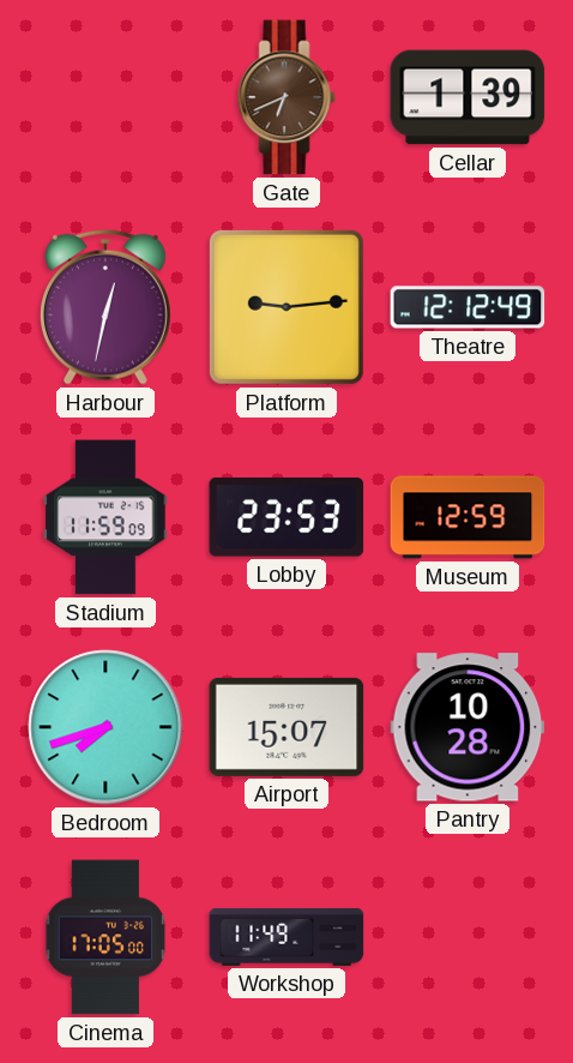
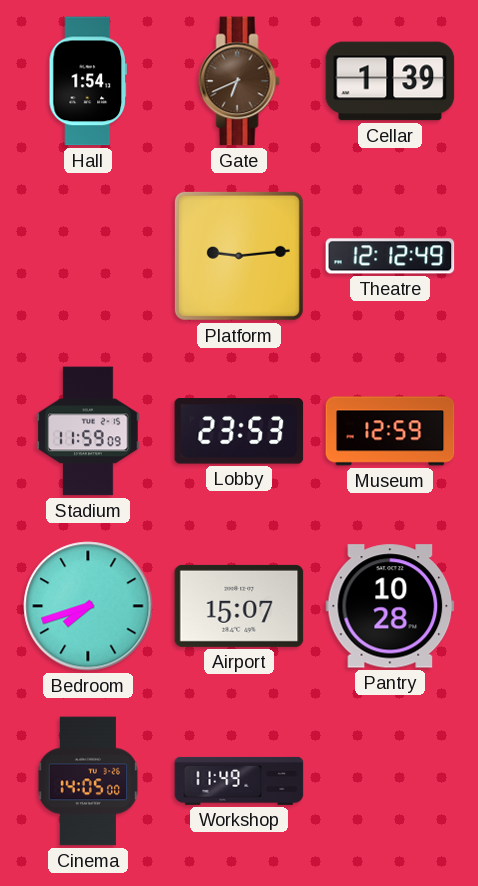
Hall: none -> 1:54
Harbour: 12:32 -> none
Cinema: 17:05 -> 14:05
